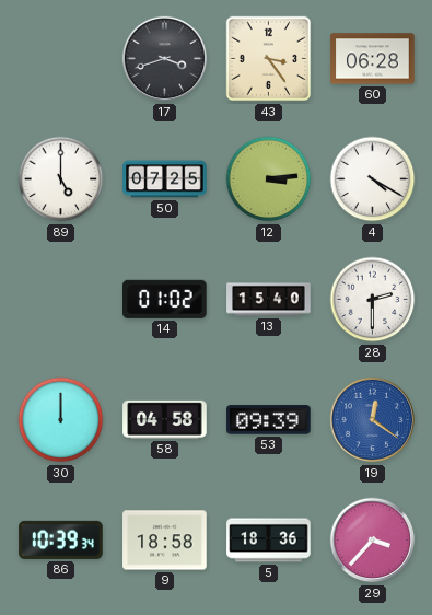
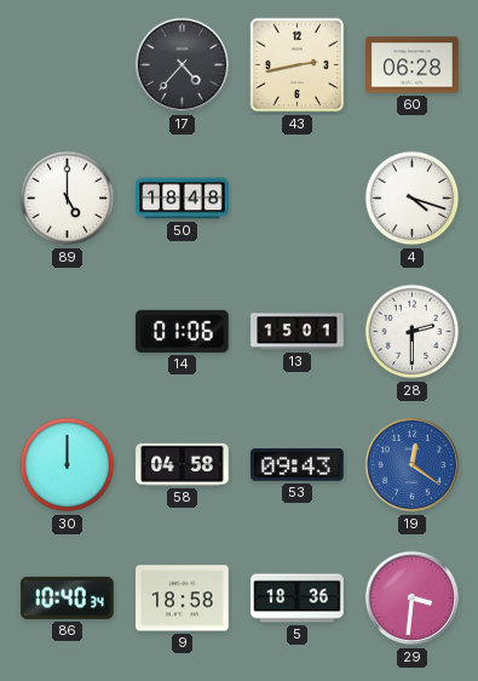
17: 3:42 -> 4:37
43: 3:24 -> 2:43
50: 07:25 -> 18:48
12: 3:14 -> none
4: 4:20 -> 4:18
14: 01:02 -> 01:06
13: 15:40 -> 15:01
53: 09:39 -> 09:43
86: 10:39 -> 10:40
29: 3:37 -> 3:31
